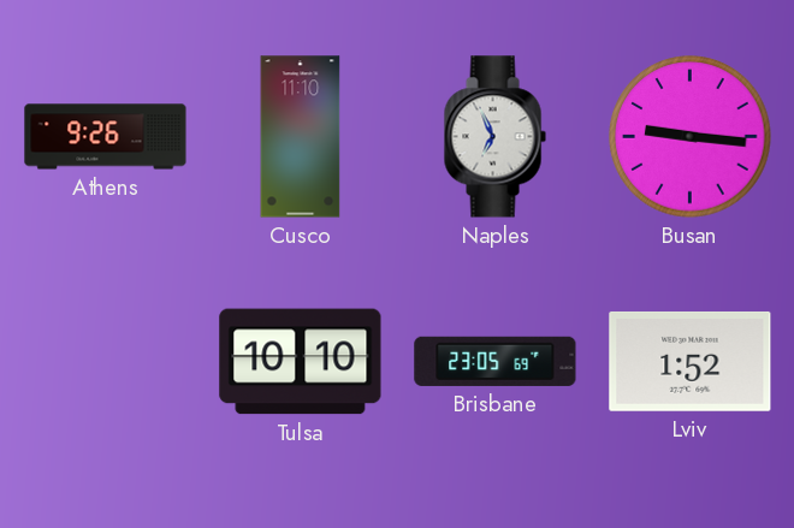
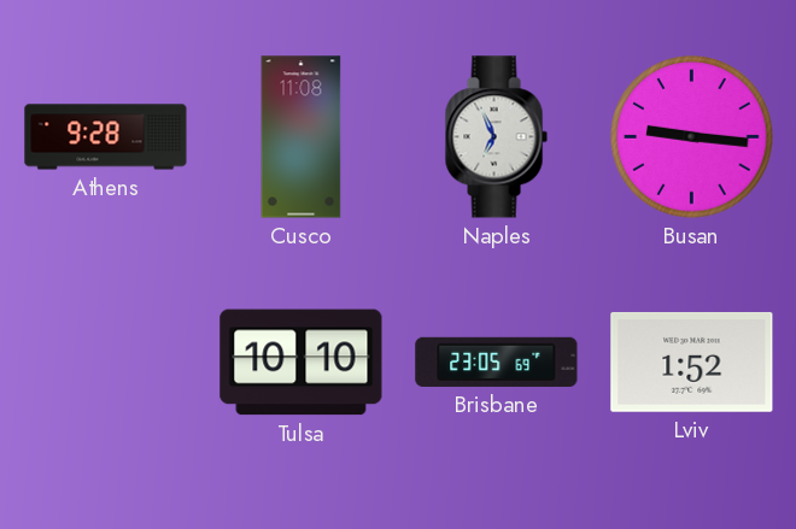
Athens: 9:26 -> 9:28
Cusco: 11:10 -> 11:08
